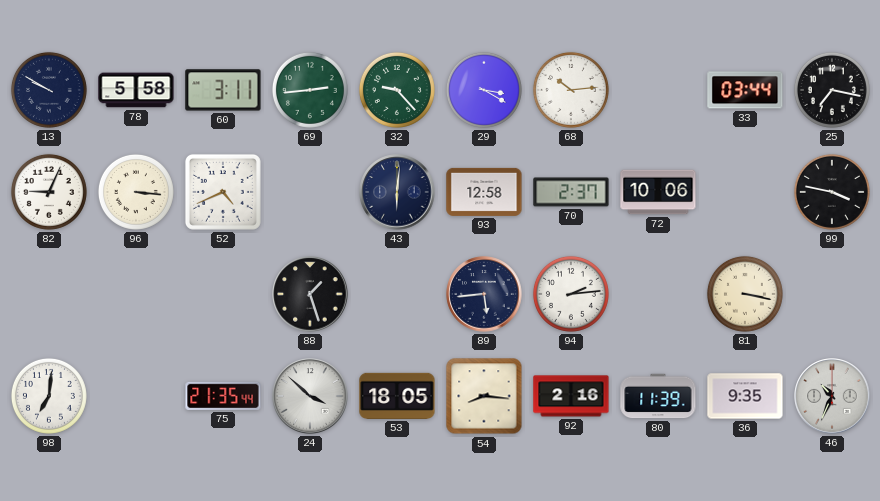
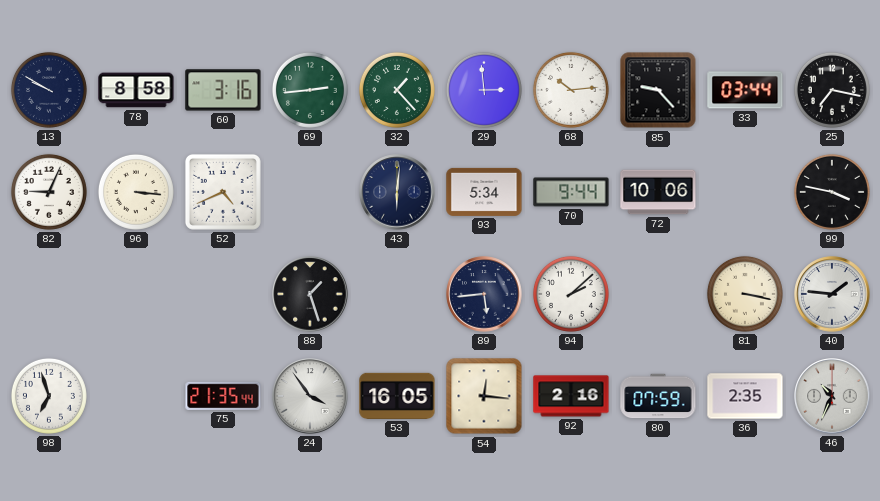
78: 5:58 -> 8:58
60: 3:11 -> 3:16
32: 9:23 -> 1:23
29: 3:20 -> 2:59
85: none -> 9:23
93: 12:58 -> 5:34
70: 2:37 -> 9:44
94: 2:14 -> 2:08
40: none -> 1:46
98: 7:01 -> 6:57
24: 3:52 -> 3:54
53: 18:05 -> 16:05
54: 8:16 -> 12:16
80: 11:39 -> 07:59
36: 9:35 -> 2:35
